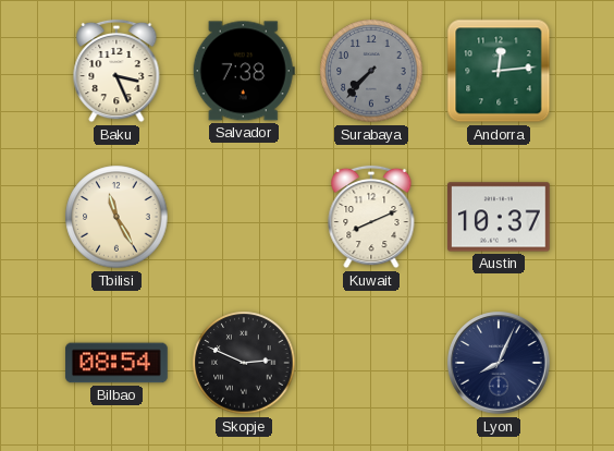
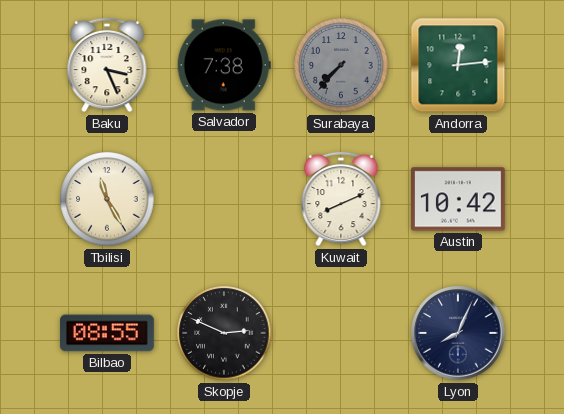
Austin: 10:37 -> 10:42
Bilbao: 08:54 -> 08:55
